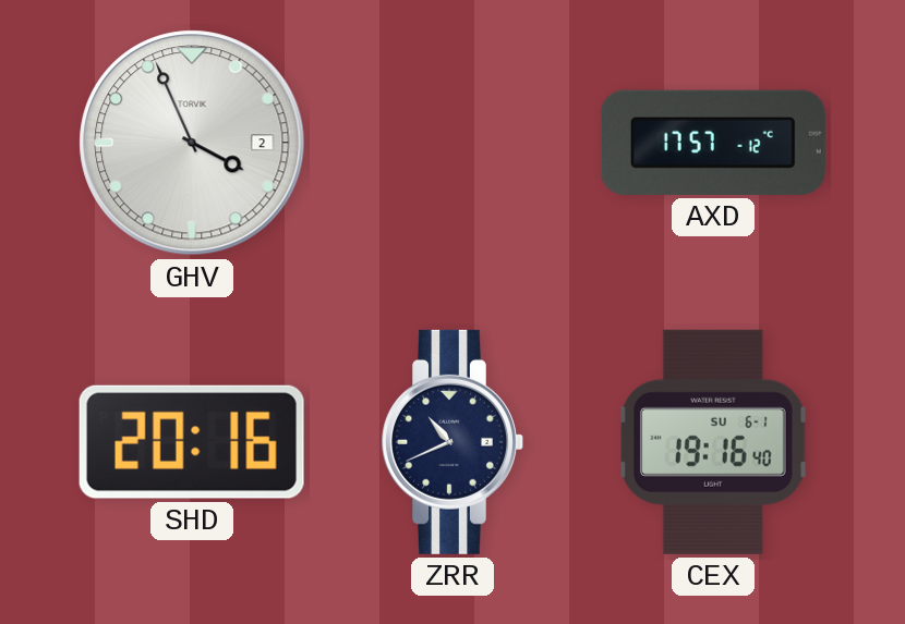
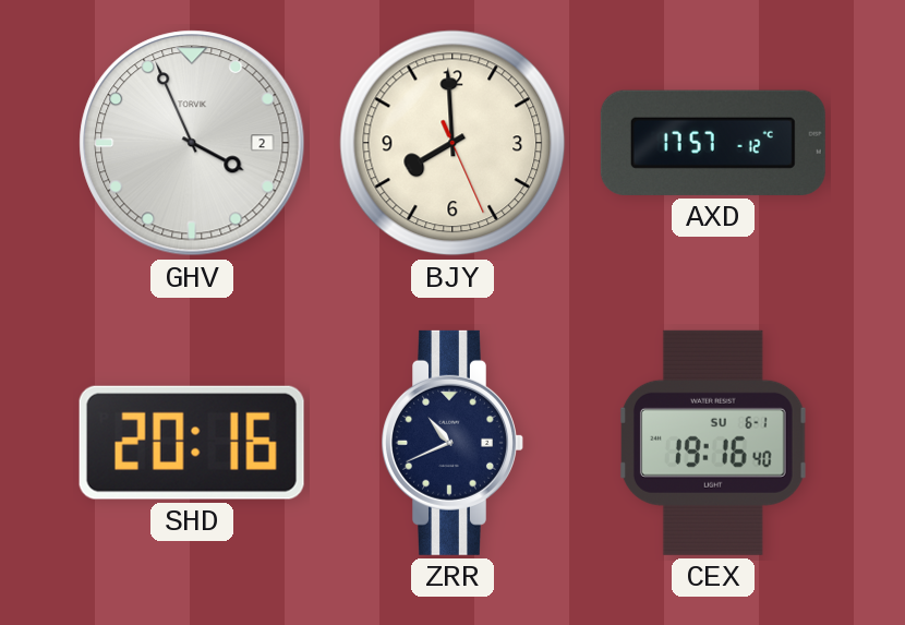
BJY: none -> 7:59
